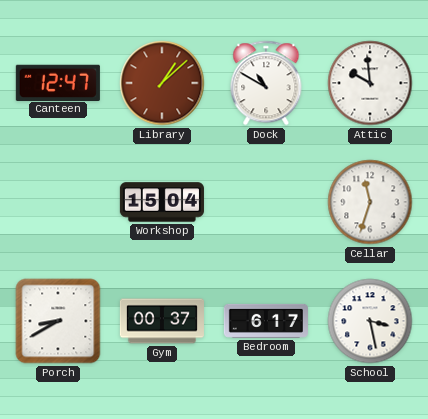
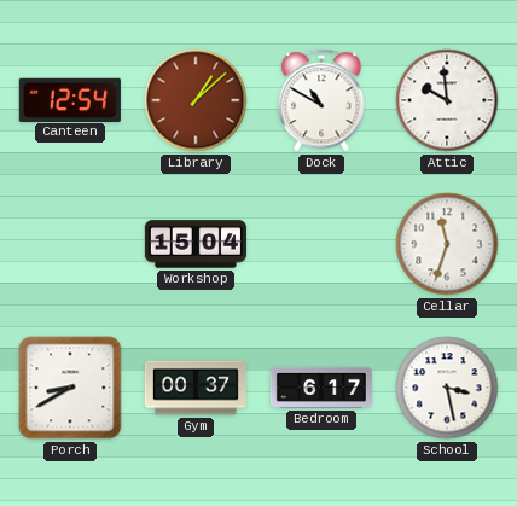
Canteen: 12:47 -> 12:54
